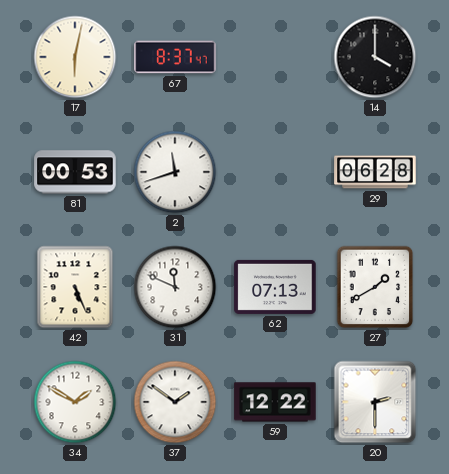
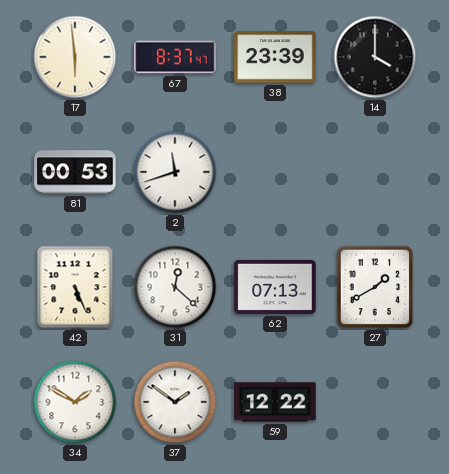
17: 6:02 -> 5:59
38: none -> 23:39
29: 06:28 -> none
31: 11:49 -> 12:22
20: 2:30 -> none
